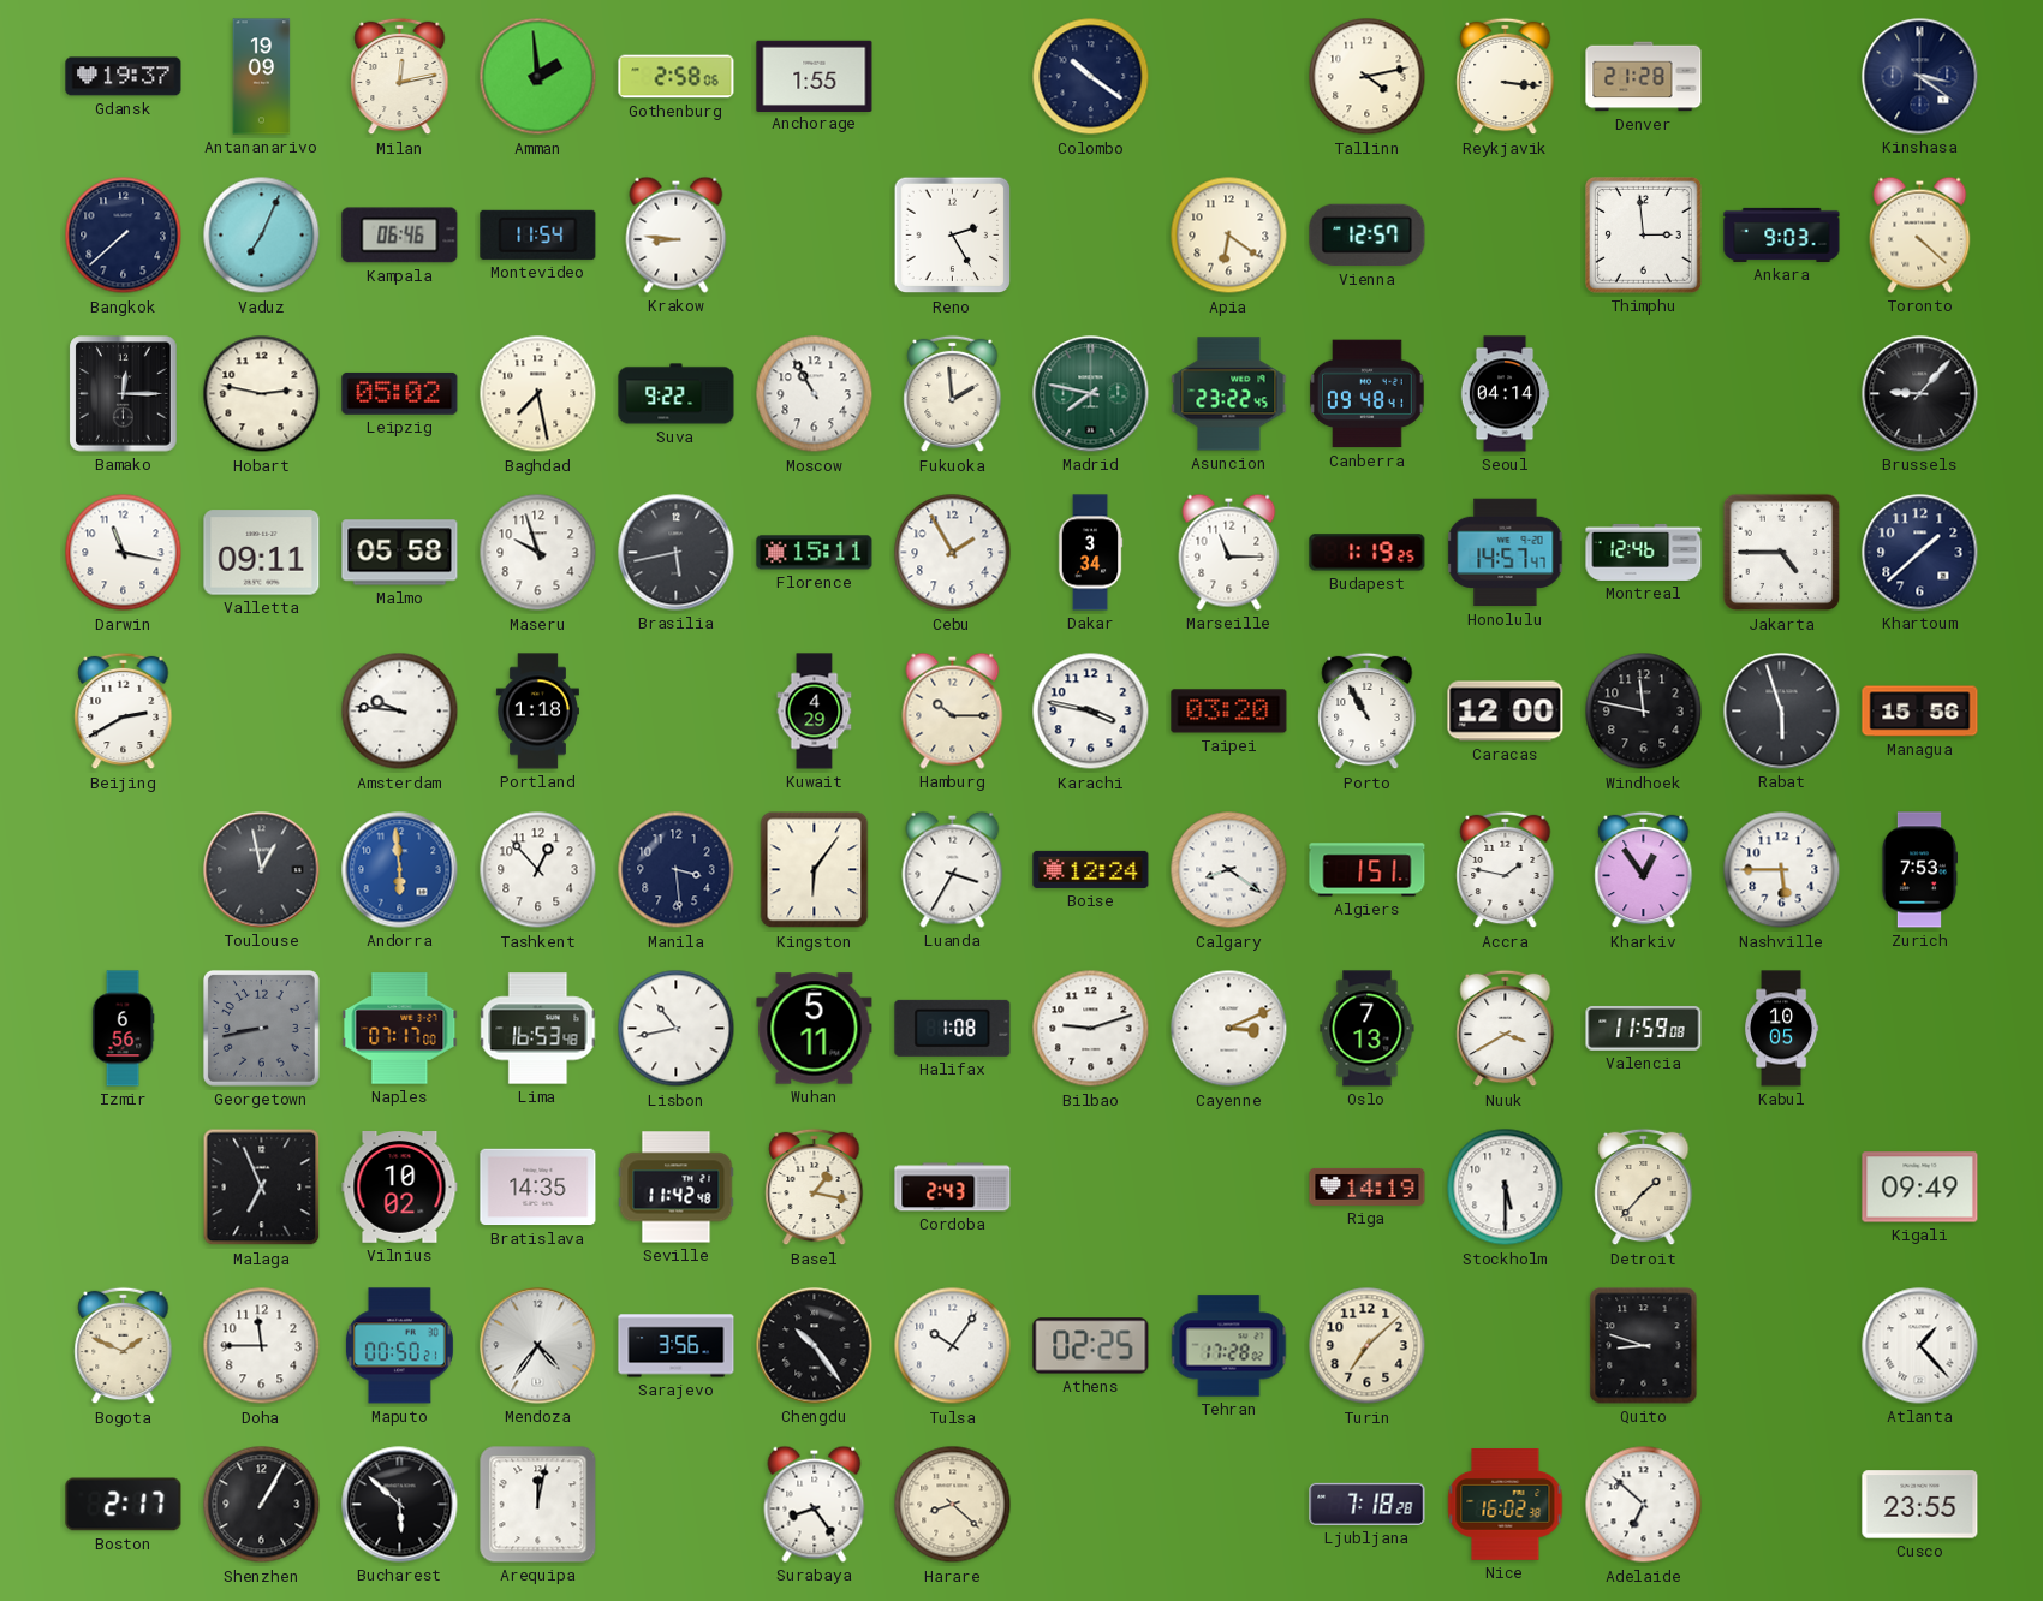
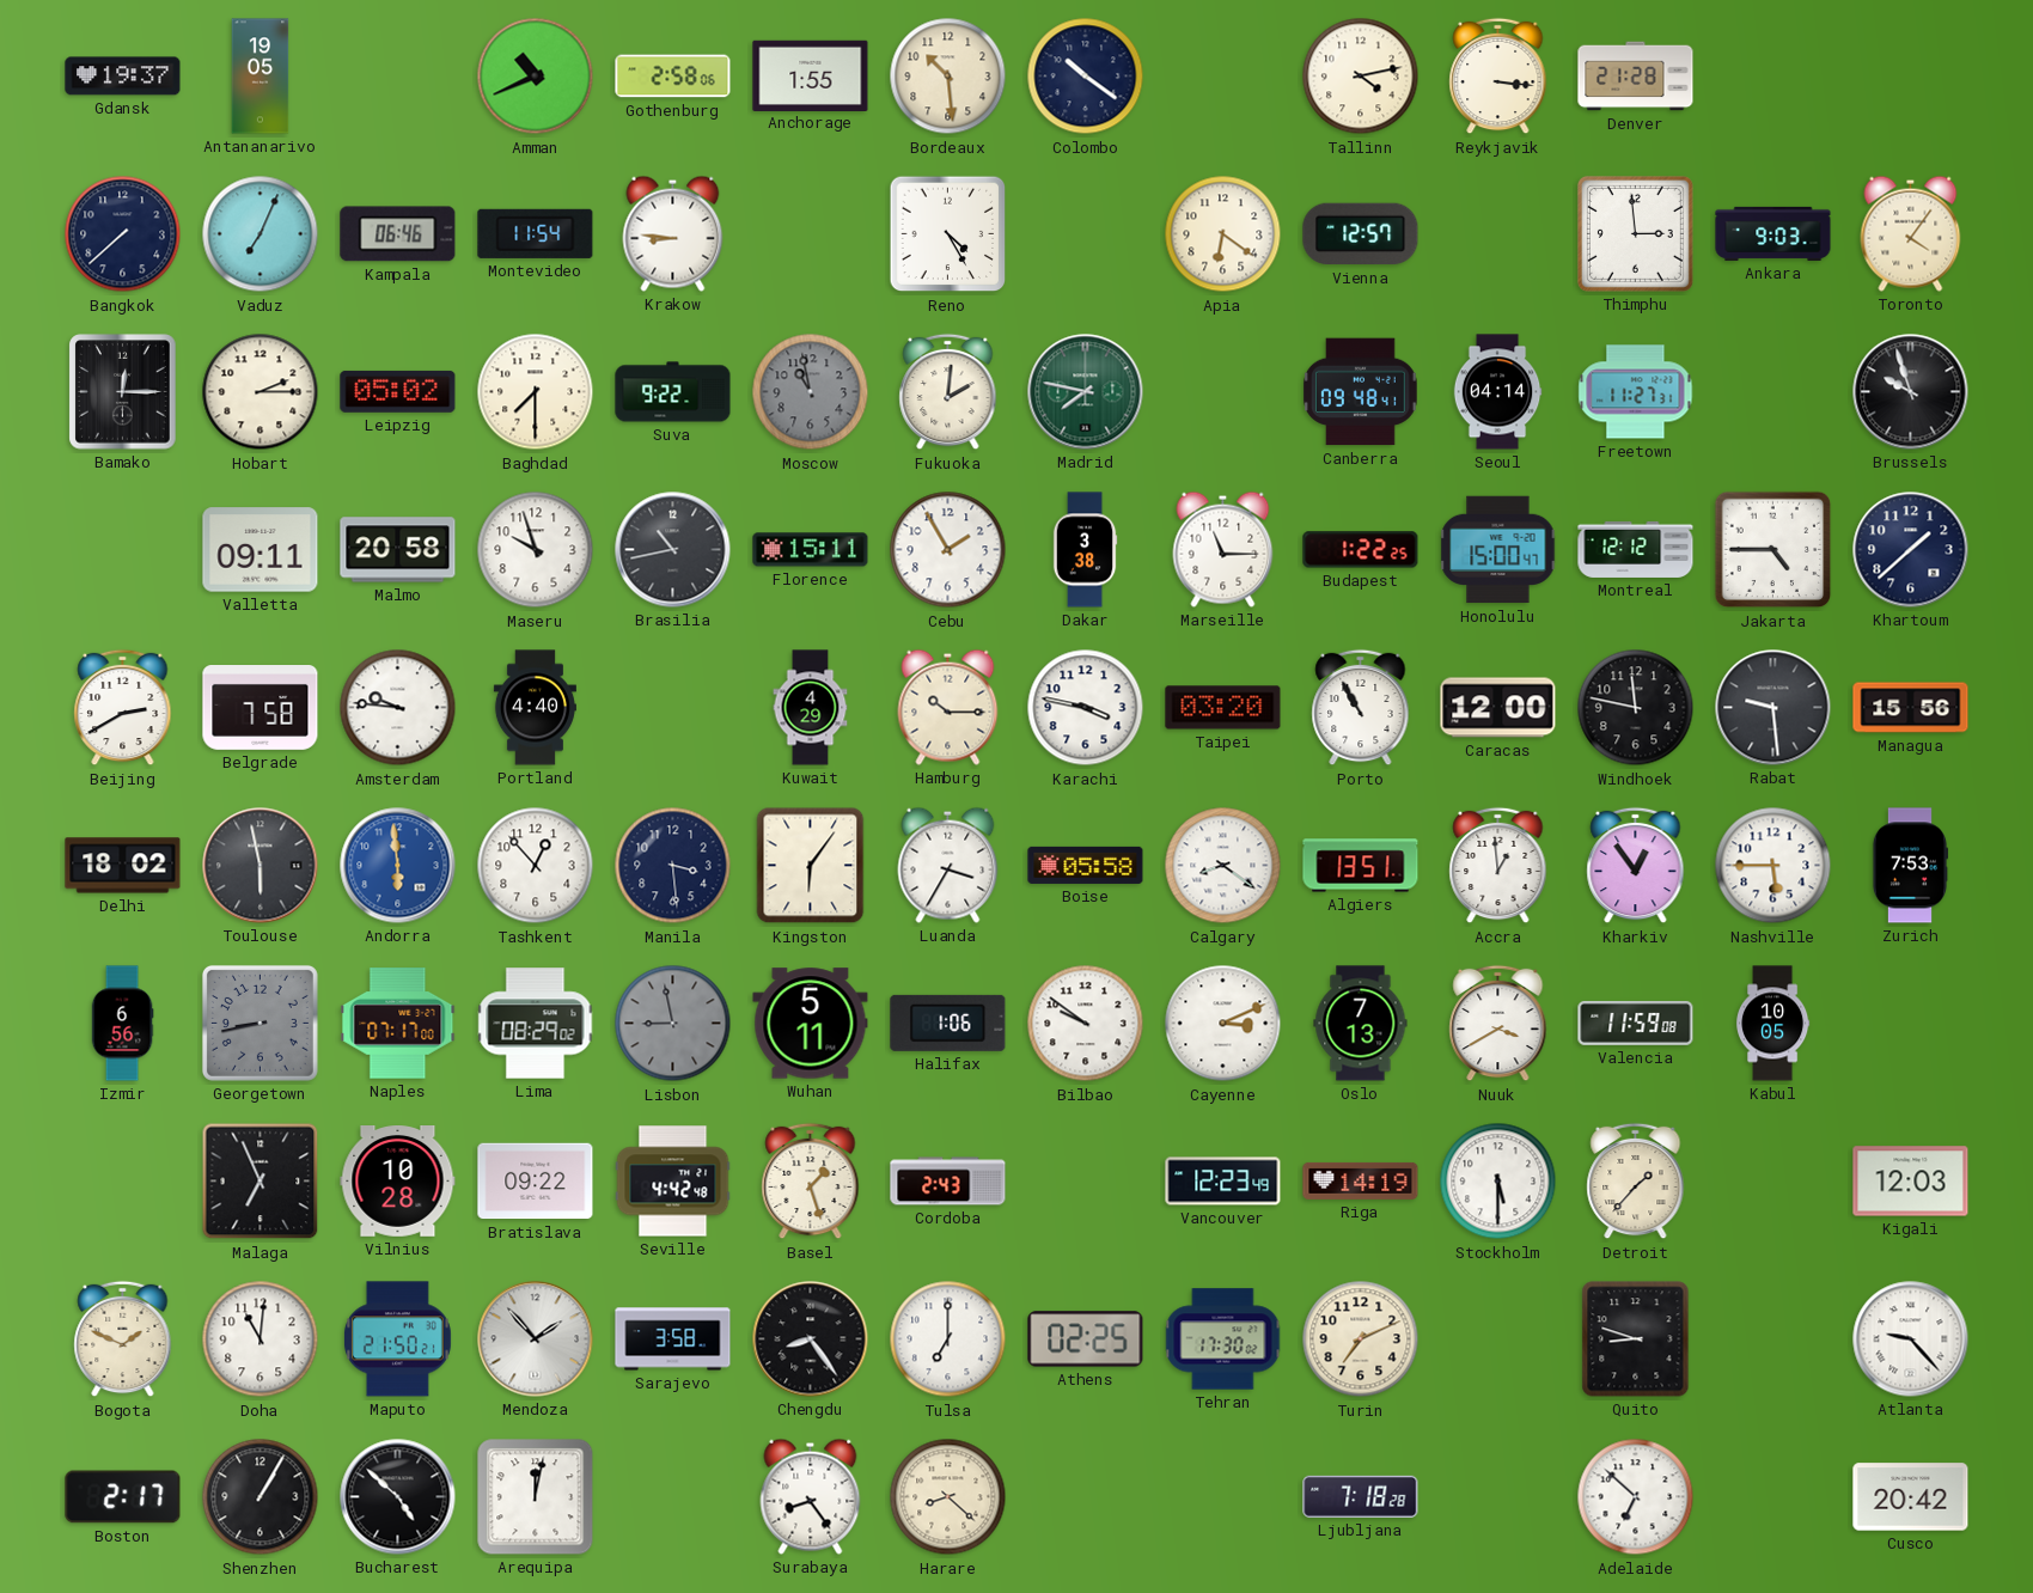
Antananarivo: 19:09 -> 19:05
Milan: 12:13 -> none
Amman: 1:59 -> 10:41
Bordeaux: none -> 10:29
Kinshasa: 3:21 -> none
Reno: 2:25 -> 4:25
Toronto: 4:22 -> 4:06
Hobart: 2:47 -> 2:15
Baghdad: 7:28 -> 7:30
Moscow: 10:55 -> 10:58
Moscow dial: white -> grey
Fukuoka: 1:59 -> 2:01
Asuncion: 23:22 -> none
Freetown: none -> 11:27
Brussels: 9:07 -> 9:57
Darwin: 11:17 -> none
Malmo: 05:58 -> 20:58
Brasilia: 5:43 -> 10:43
Dakar: 3:34 -> 3:38
Budapest: 1:19 -> 1:22
Honolulu: 14:57 -> 15:00
Montreal: 12:46 -> 12:12
Belgrade: none -> 7:58
Portland: 1:18 -> 4:40
Rabat: 5:57 -> 9:29
Delhi: none -> 18:02
Toulouse: 12:58 -> 5:58
Boise: 12:24 -> 05:58
Algiers: 1:51 -> 13:51
Accra: 1:47 -> 12:59
Lima: 16:53 -> 08:29
Lisbon: 10:43 -> 8:58
Lisbon dial: white -> grey
Halifax: 1:08 -> 1:06
Bilbao: 9:12 -> 9:51
Vilnius: 10:02 -> 10:28
Bratislava: 14:35 -> 09:22
Seville: 11:42 -> 4:42
Basel: 1:17 -> 1:27
Vancouver: none -> 12:23
Kigali: 09:49 -> 12:03
Doha: 11:45 -> 11:01
Maputo: 00:50 -> 21:50
Mendoza: 4:36 -> 1:53
Sarajevo: 3:56 -> 3:58
Chengdu: 10:24 -> 8:24
Tulsa: 10:06 -> 7:00
Tehran: 17:28 -> 17:30
Turin: 7:08 -> 7:11
Atlanta: 1:23 -> 9:23
Bucharest: 5:52 -> 4:52
Nice: 16:02 -> none
Cusco: 23:55 -> 20:42
